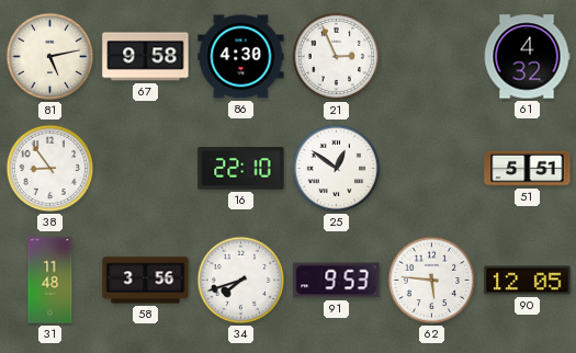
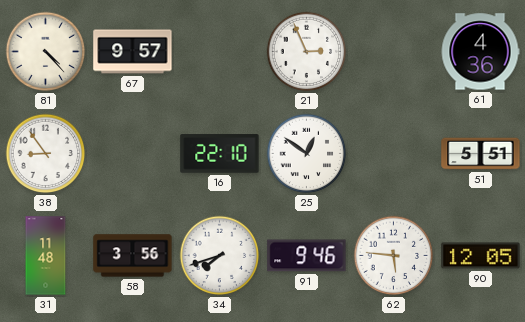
81: 5:13 -> 4:23
67: 9:58 -> 9:57
86: 4:30 -> none
61: 4:32 -> 4:36
91: 9:53 -> 9:46
